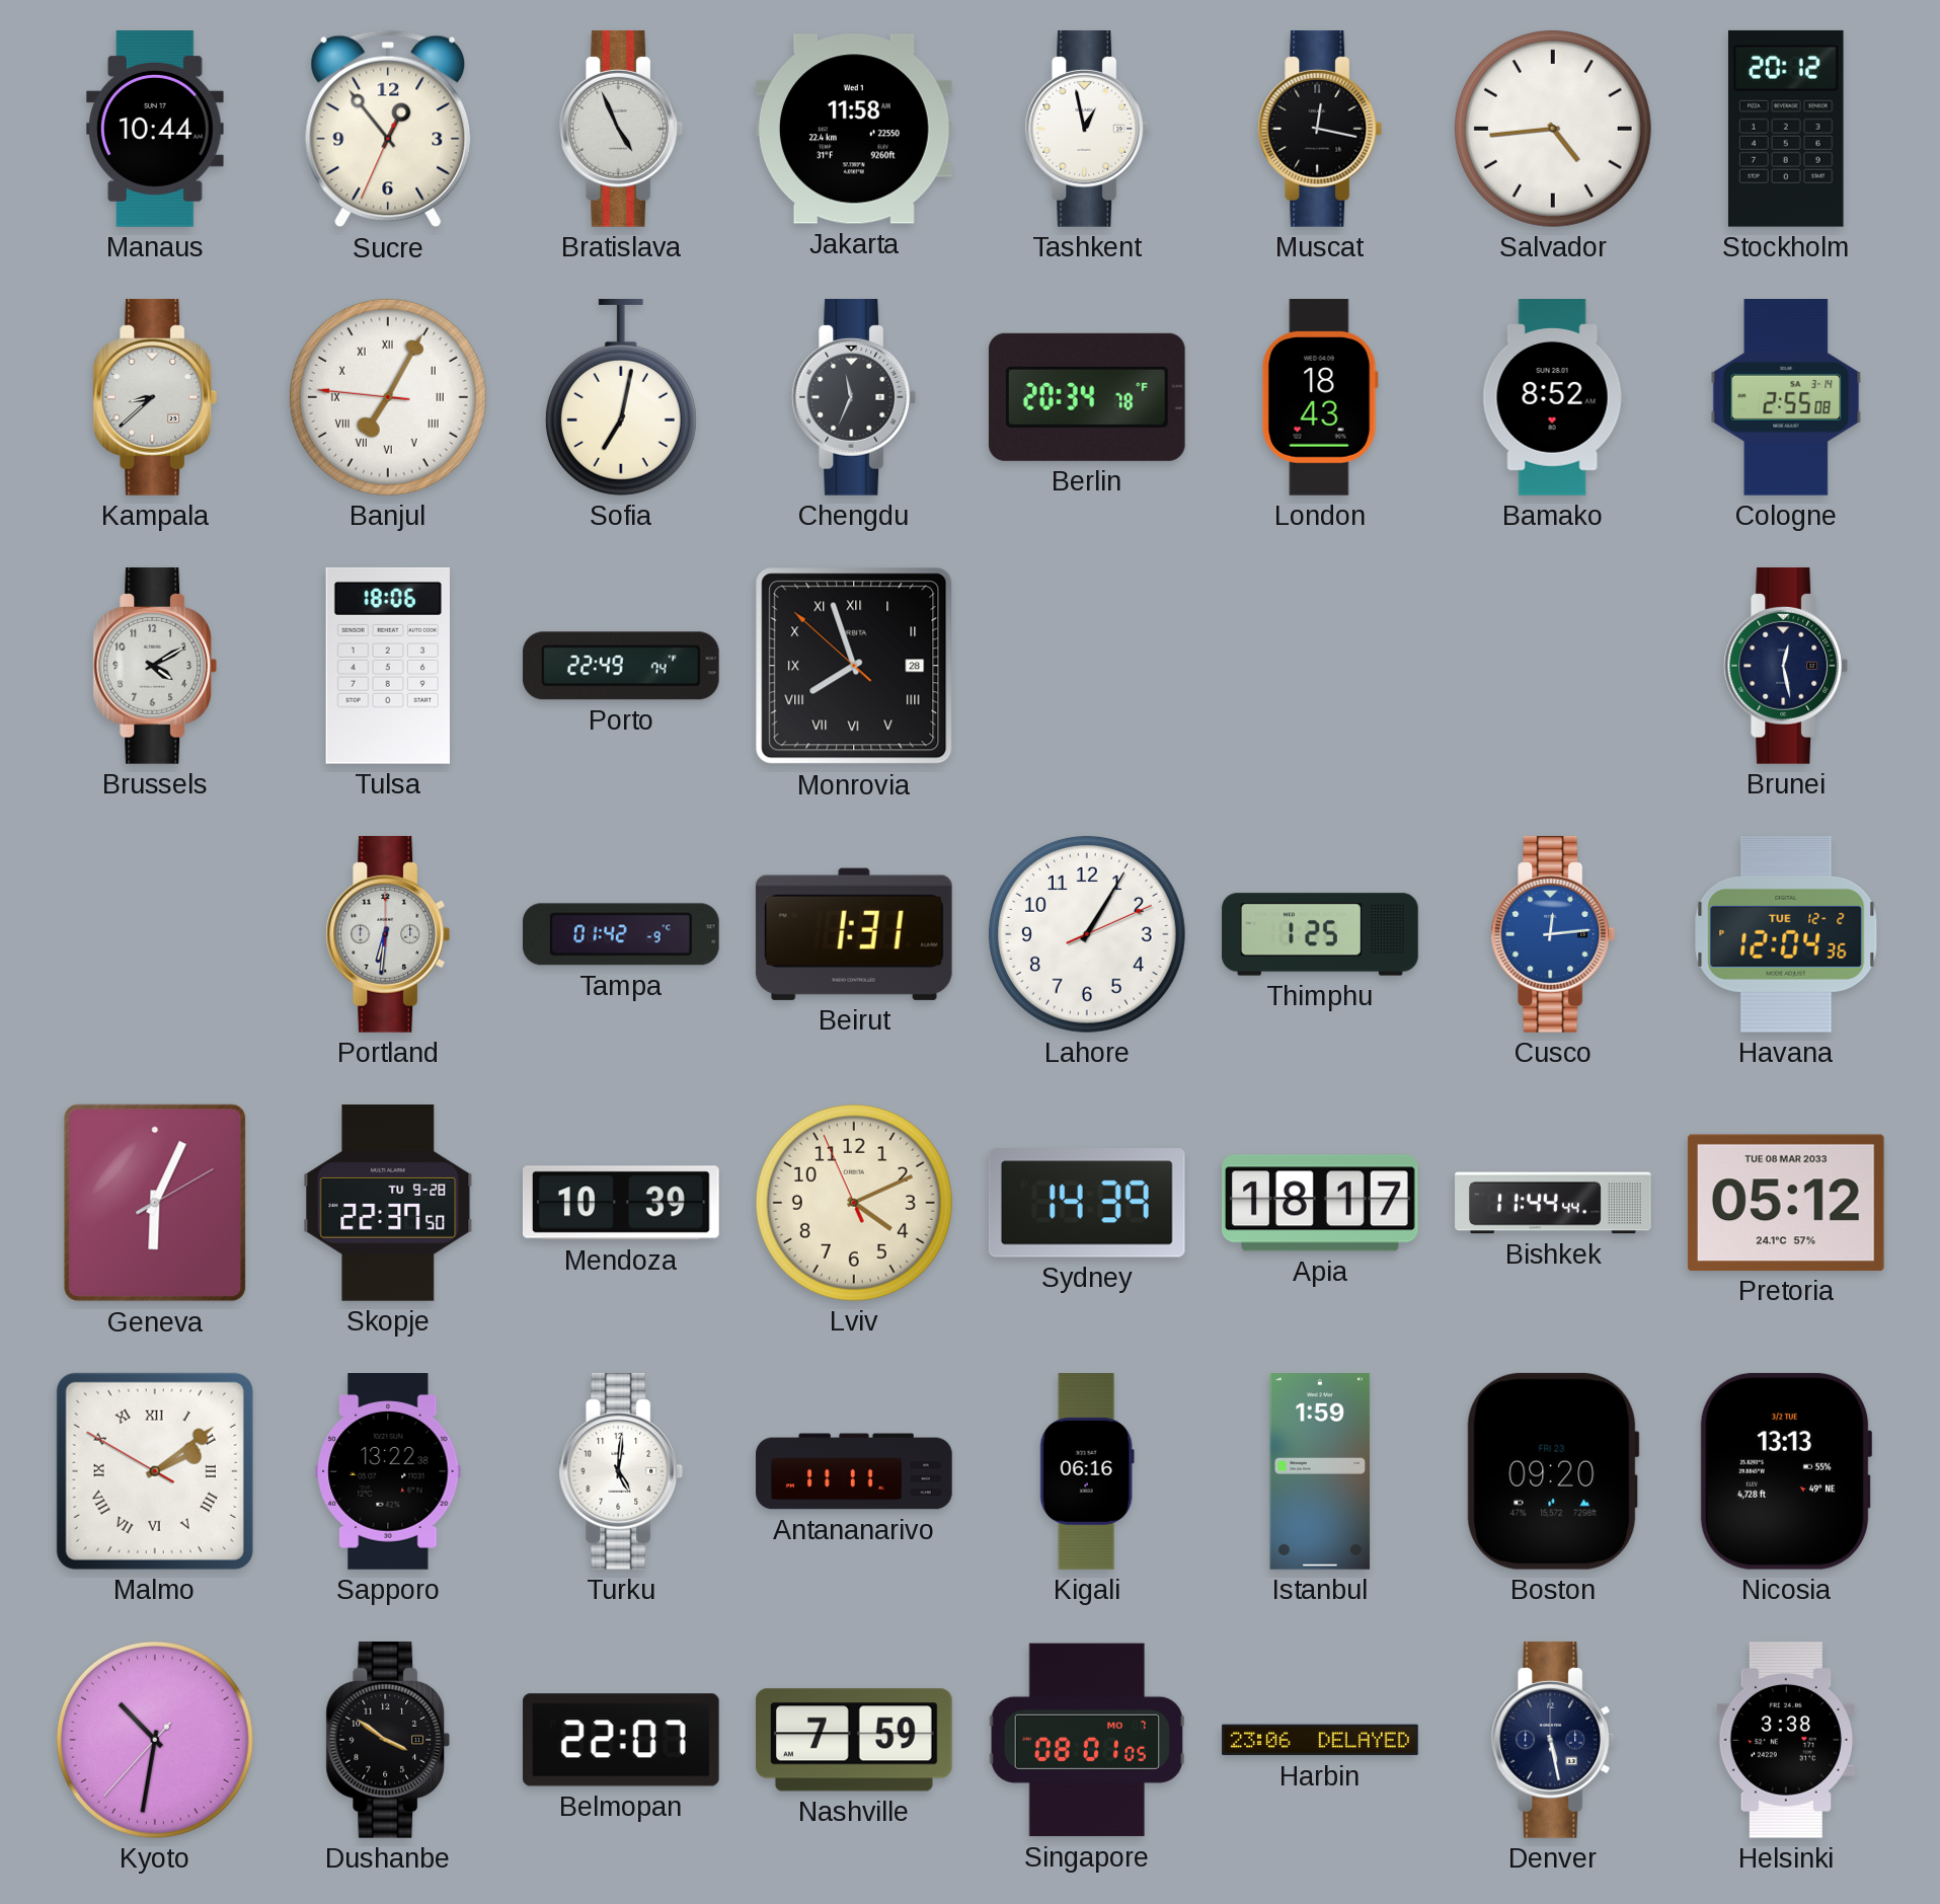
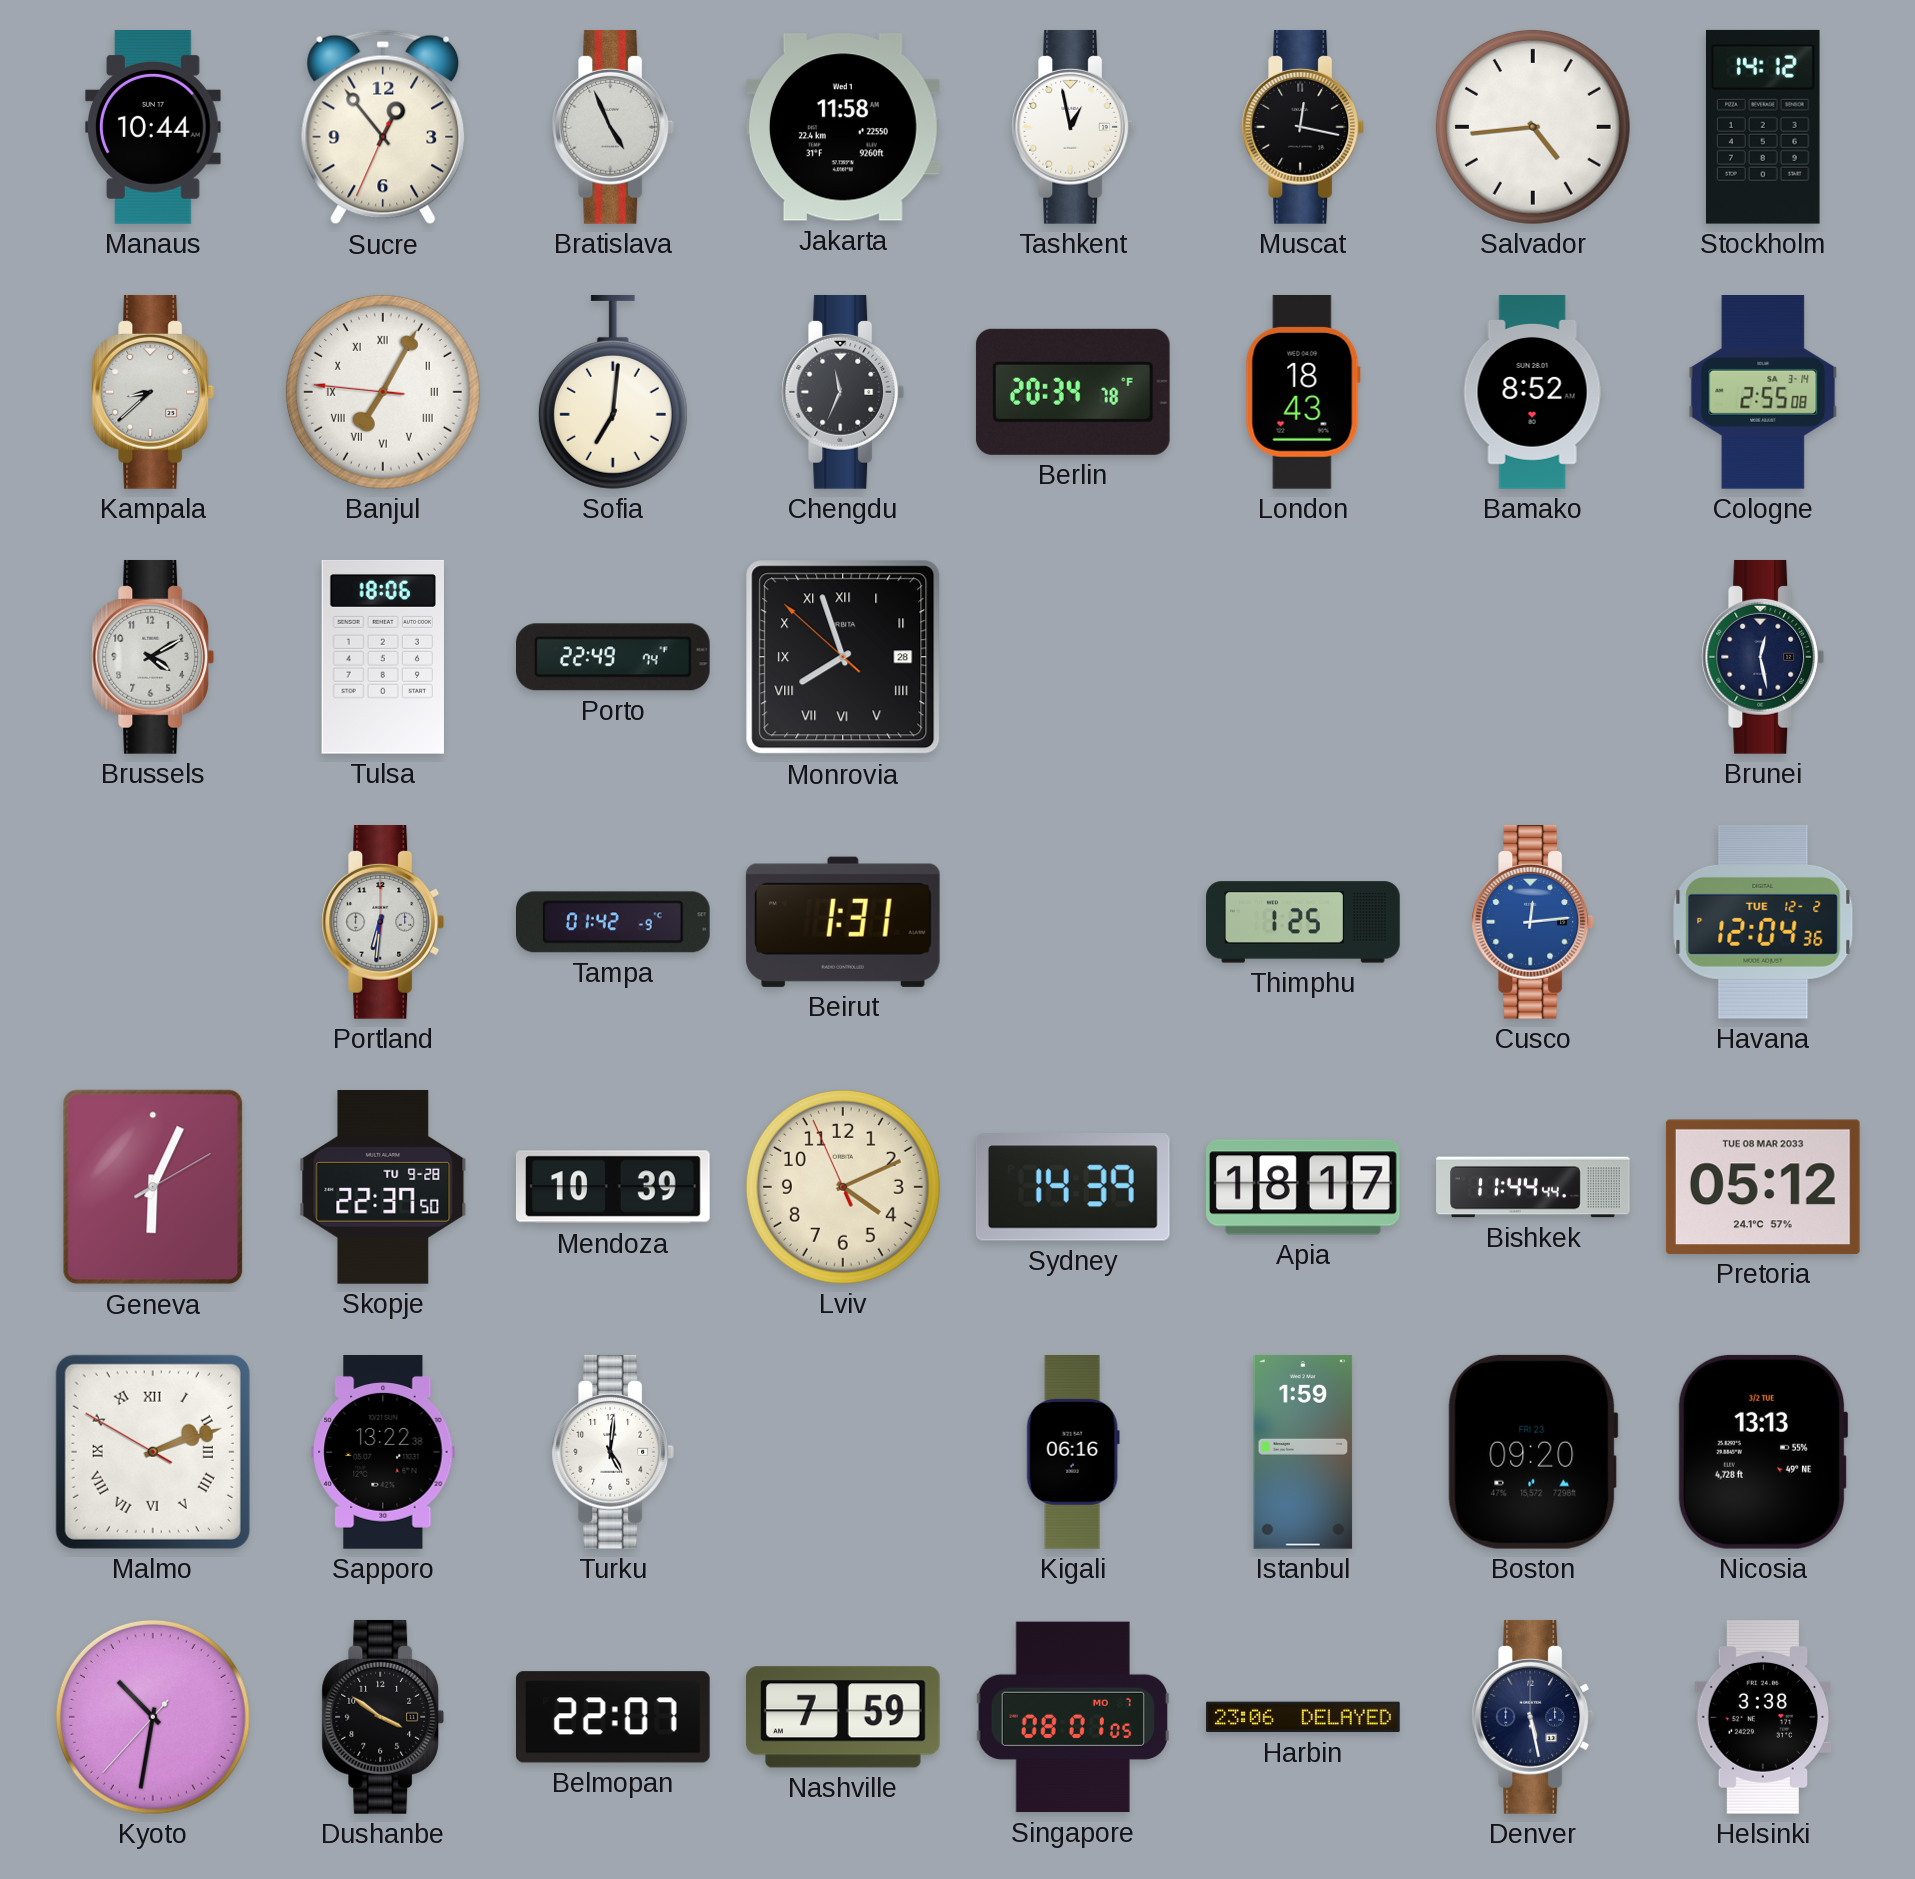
Stockholm: 20:12 -> 14:12
Sofia: 7:02 -> 7:01
Lahore: 1:05 -> none
Malmo: 2:08 -> 2:11
Antananarivo: 11:11 -> none
